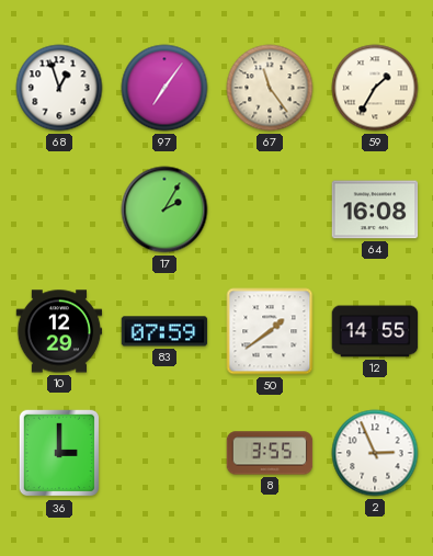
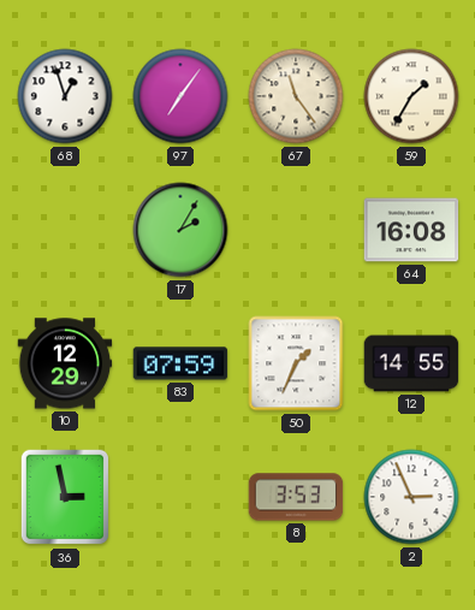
50: 1:39 -> 1:34
36: 3:00 -> 2:58
8: 3:55 -> 3:53
